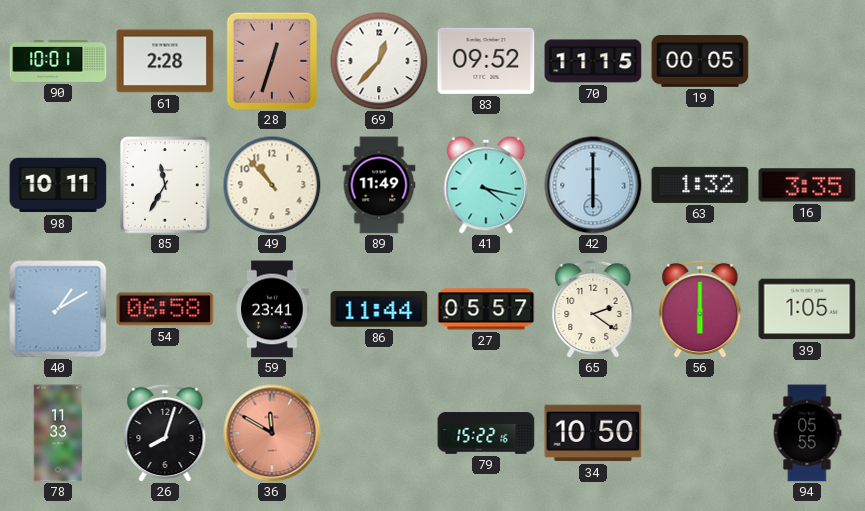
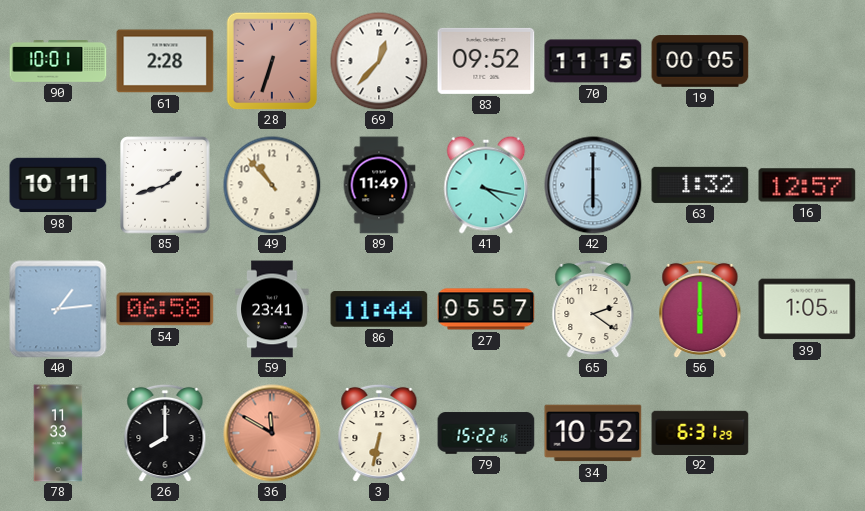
28: 12:33 -> 6:33
85: 11:35 -> 1:42
16: 3:35 -> 12:57
40: 1:10 -> 1:14
26: 8:03 -> 8:00
3: none -> 6:32
34: 10:50 -> 10:52
92: none -> 6:31
94: 05:55 -> none
